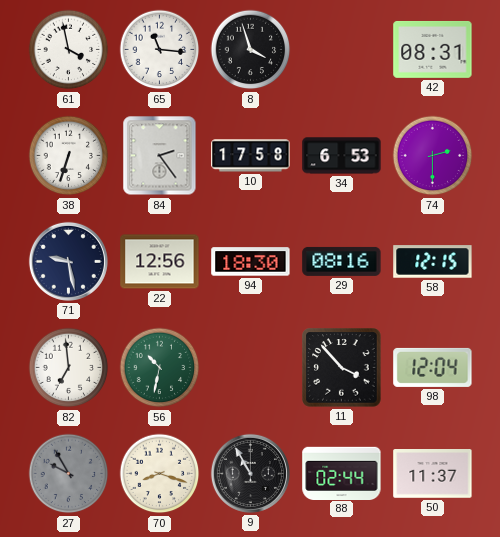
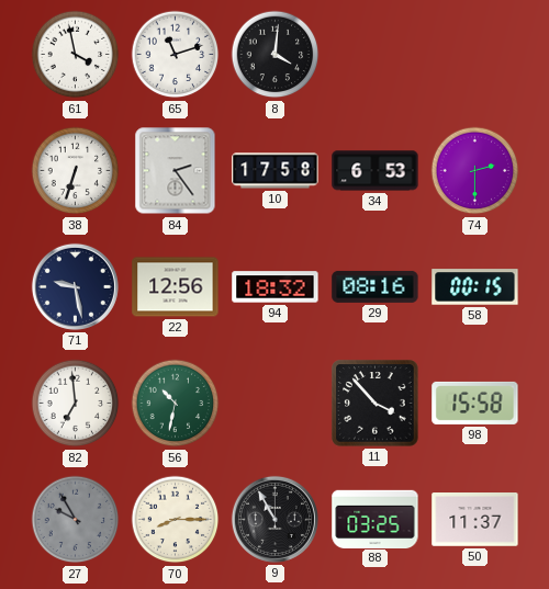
65: 11:16 -> 11:12
8: 3:57 -> 4:01
42: 08:31 -> none
94: 18:30 -> 18:32
58: 12:15 -> 00:15
98: 12:04 -> 15:58
70: 8:18 -> 8:15
88: 02:44 -> 03:25
